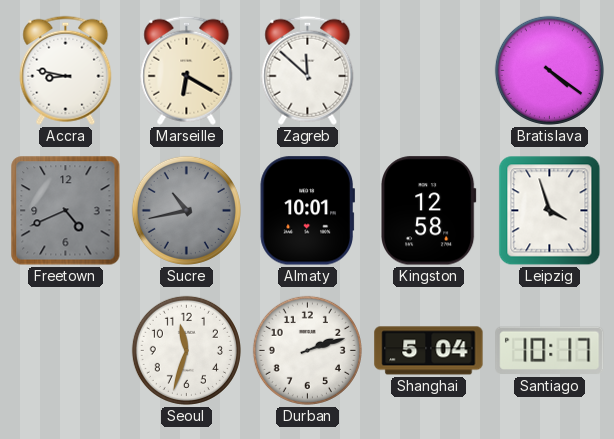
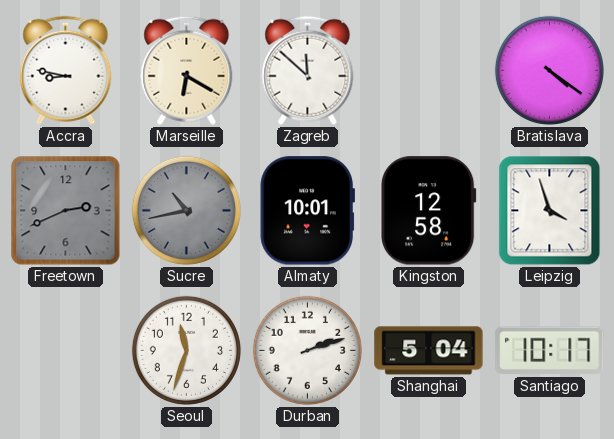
Freetown: 4:41 -> 2:41
